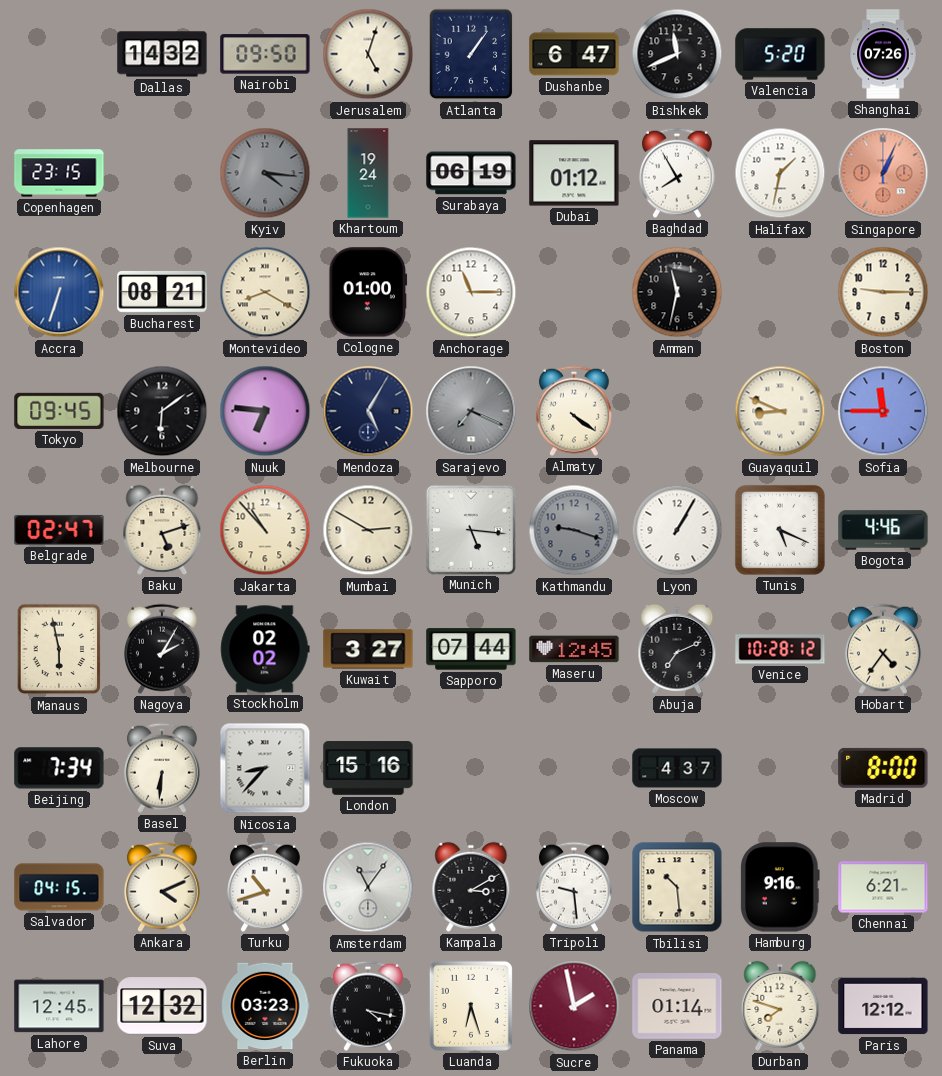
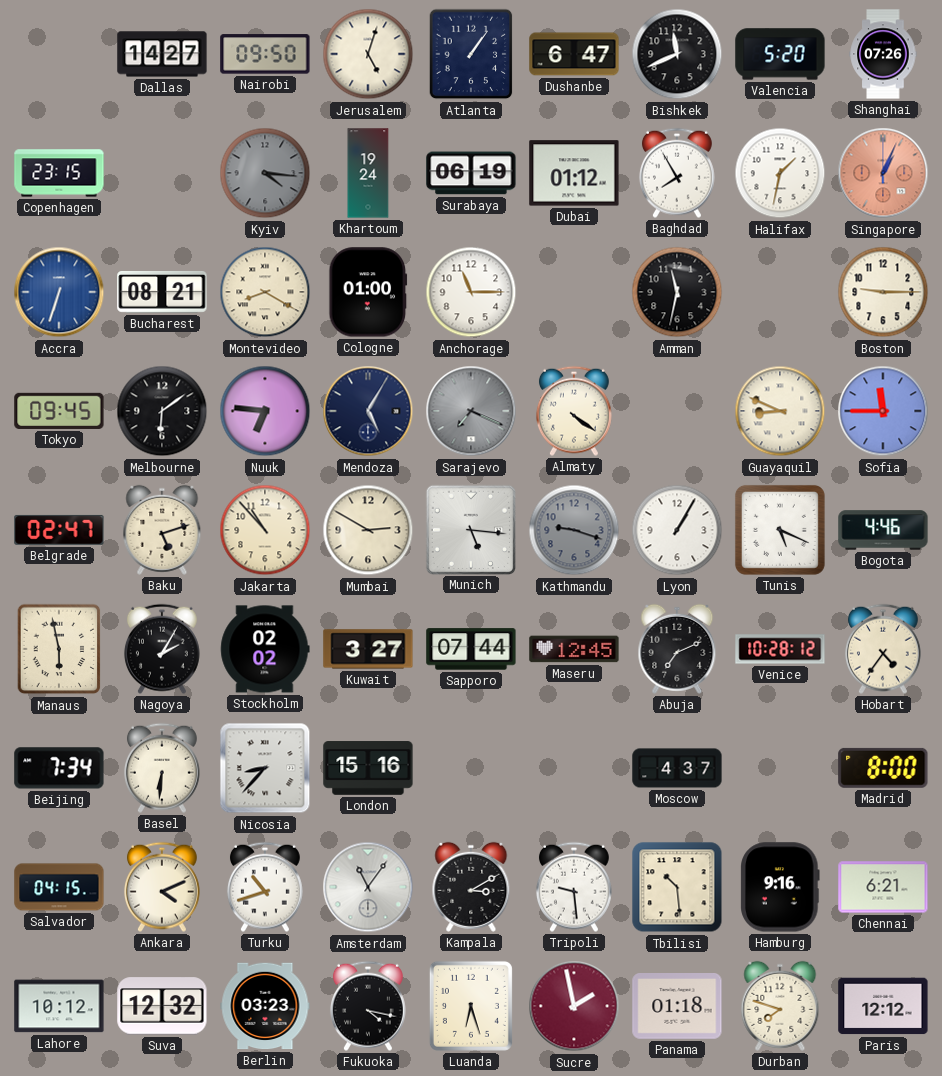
Dallas: 14:32 -> 14:27
Lahore: 12:45 -> 10:12
Panama: 01:14 -> 01:18
